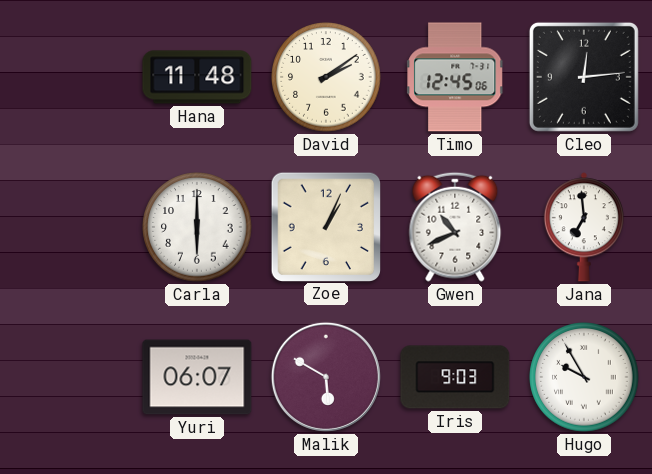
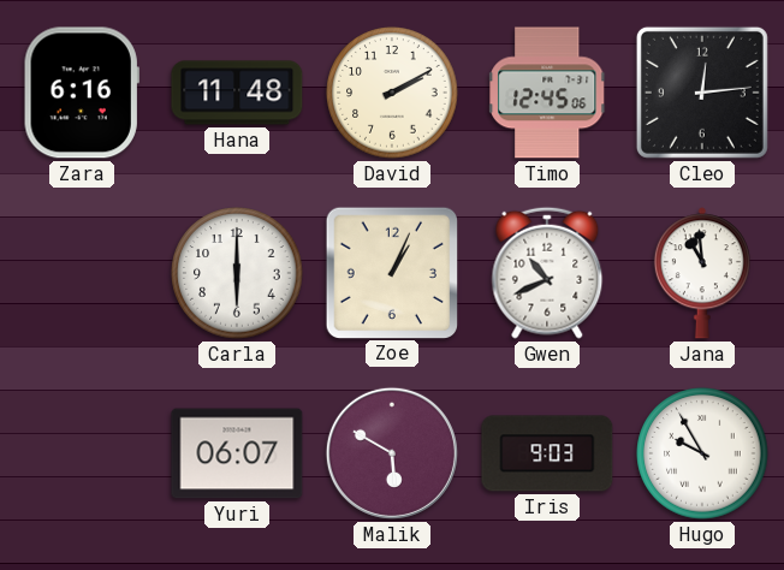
Zara: none -> 6:16
David: 2:09 -> 2:10
Jana: 6:59 -> 10:59
